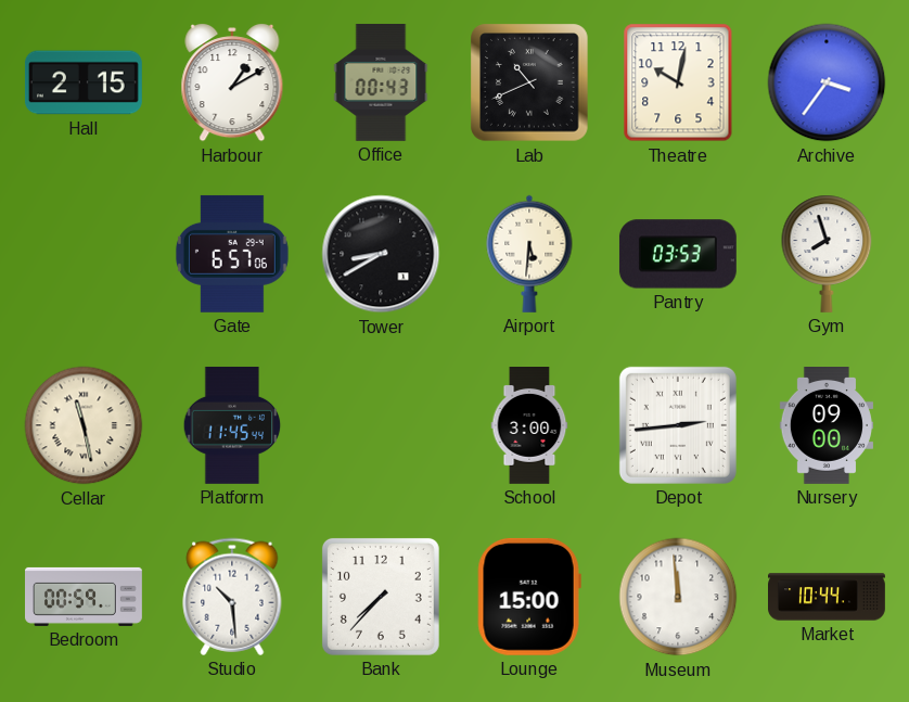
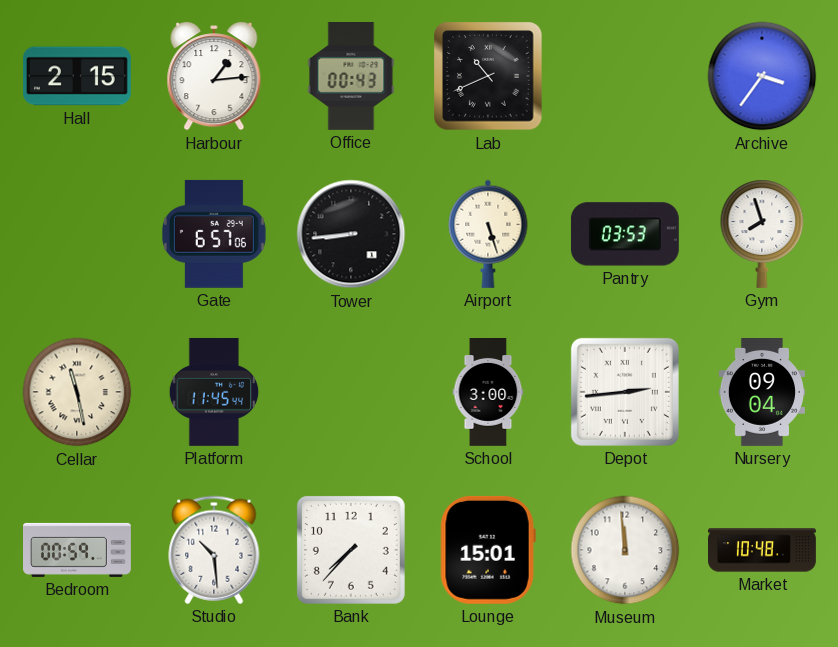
Harbour: 1:10 -> 1:14
Theatre: 10:02 -> none
Tower: 8:40 -> 8:44
Airport: 5:31 -> 5:27
Nursery: 09:00 -> 09:04
Lounge: 15:00 -> 15:01
Market: 10:44 -> 10:48
